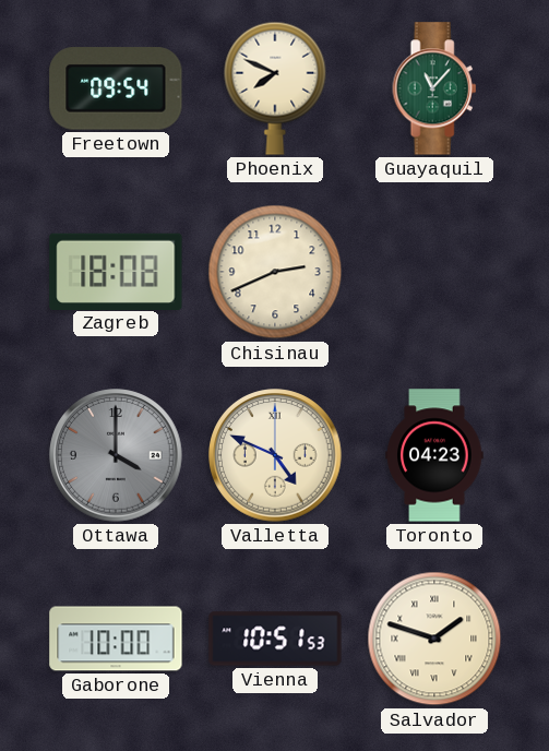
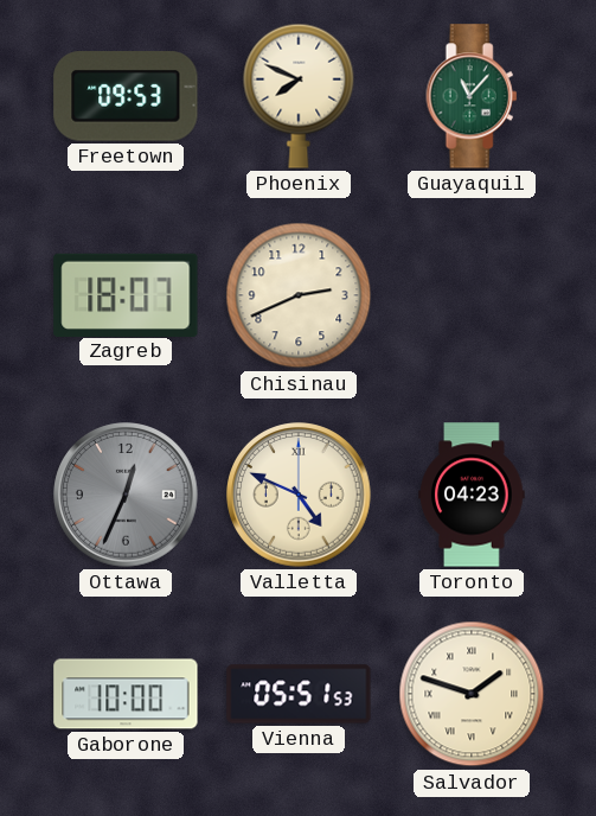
Freetown: 09:54 -> 09:53
Zagreb: 18:08 -> 18:07
Ottawa: 4:00 -> 12:34
Vienna: 10:51 -> 05:51
